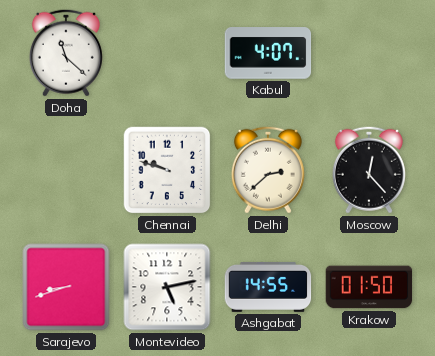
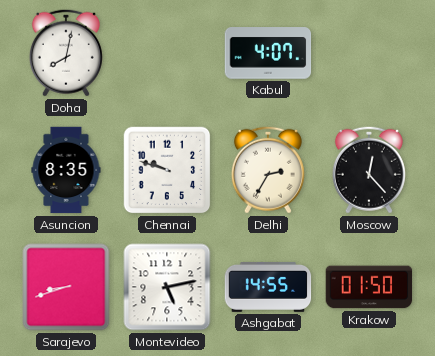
Doha: 11:22 -> 8:02
Asuncion: none -> 8:35
Delhi: 2:38 -> 2:35
